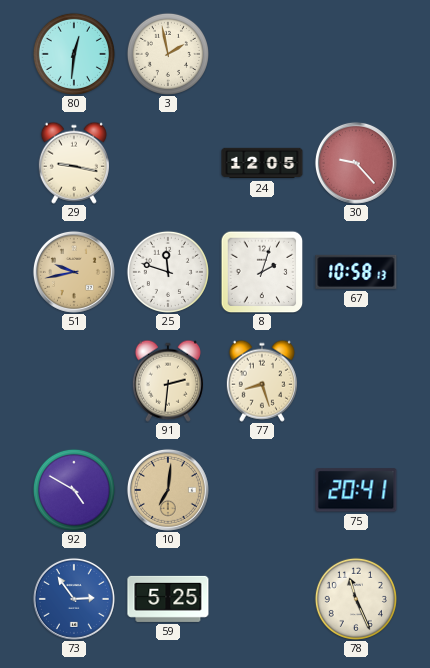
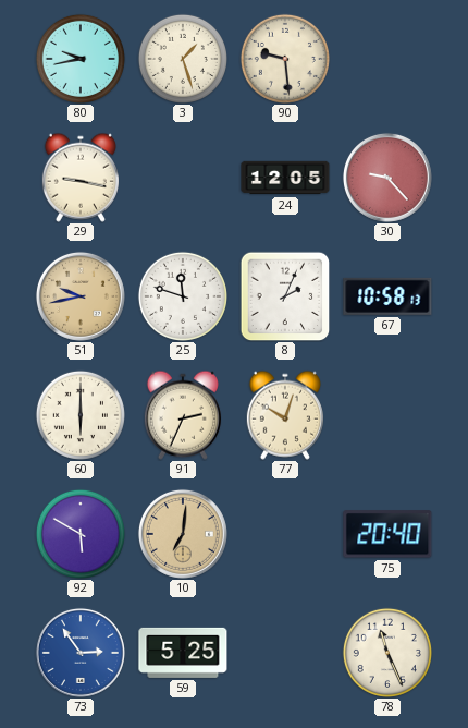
80: 12:31 -> 9:43
3: 1:58 -> 1:27
90: none -> 9:29
8: 2:03 -> 2:04
60: none -> 6:00
91: 2:31 -> 2:34
77: 8:27 -> 10:03
92: 4:50 -> 5:50
75: 20:41 -> 20:40
